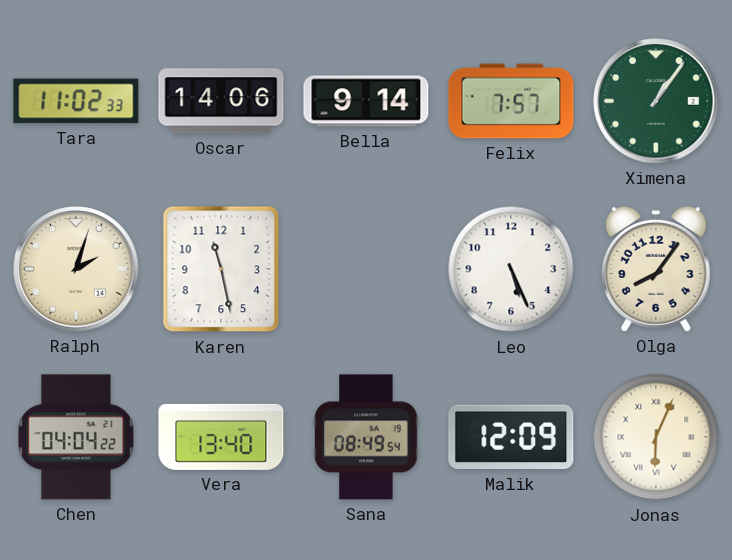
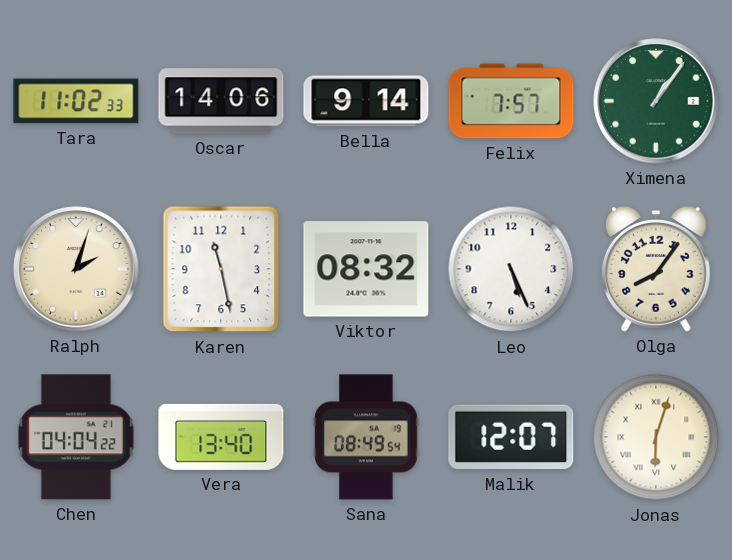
Viktor: none -> 08:32
Malik: 12:09 -> 12:07
Jonas: 6:04 -> 6:03
